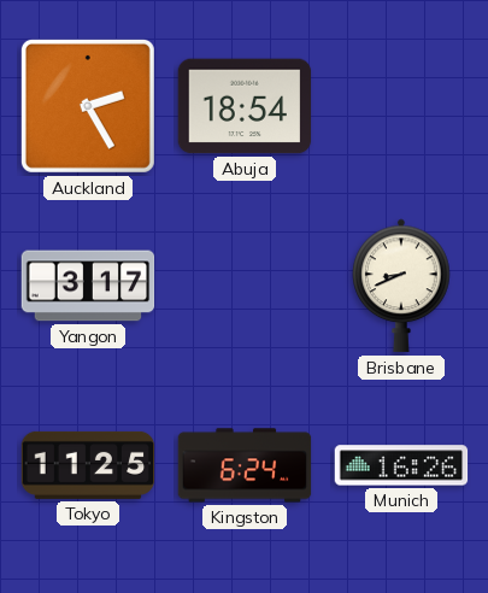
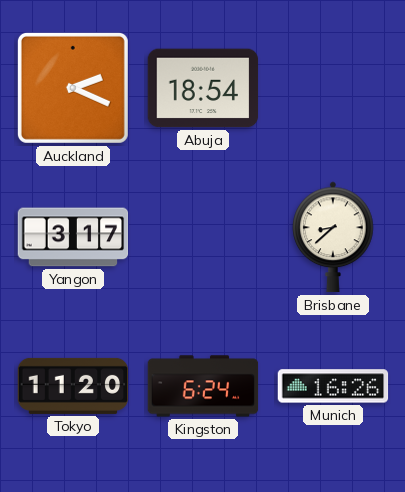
Auckland: 2:25 -> 2:19
Brisbane: 8:41 -> 8:38
Tokyo: 11:25 -> 11:20
